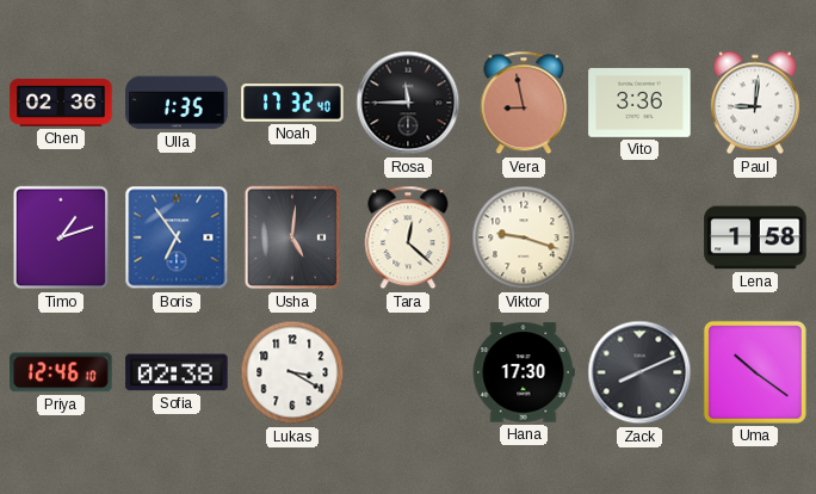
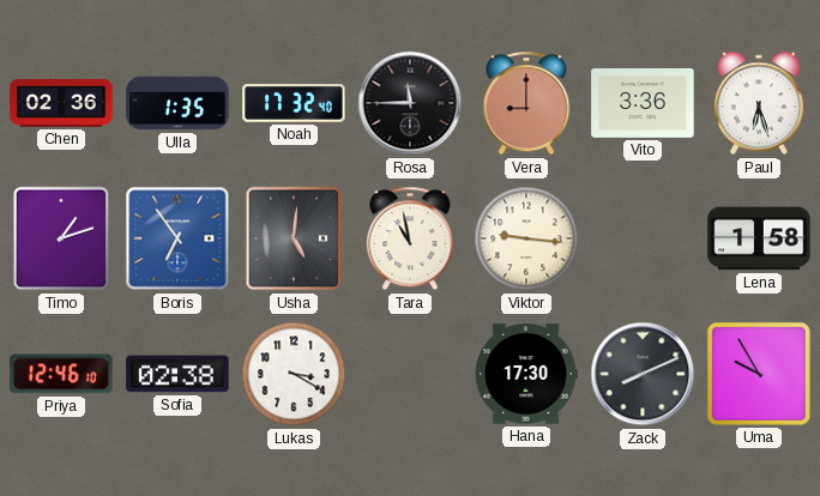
Vera: 8:58 -> 9:00
Paul: 9:01 -> 6:27
Tara: 12:22 -> 10:58
Viktor: 9:18 -> 9:16
Uma: 10:21 -> 9:55
